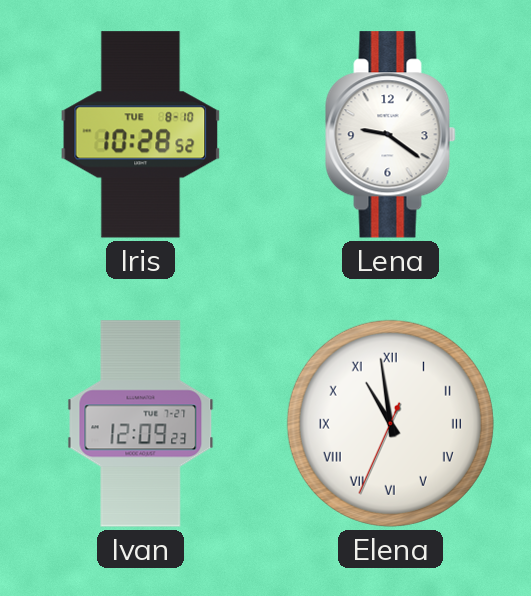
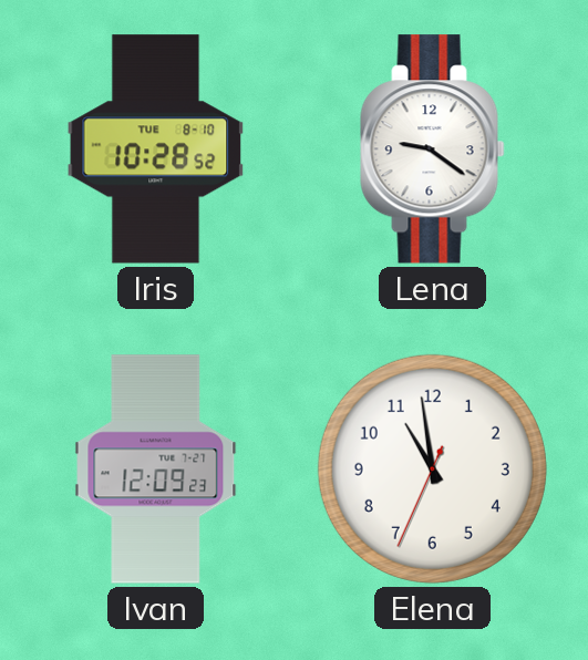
Elena numerals: Roman -> Arabic
